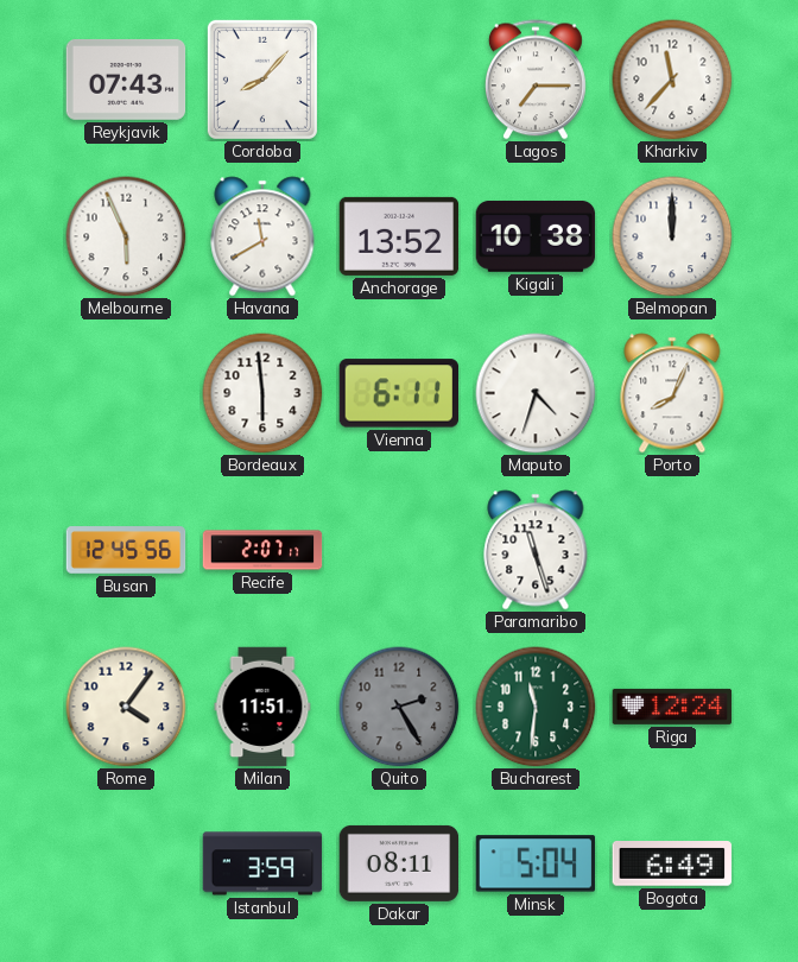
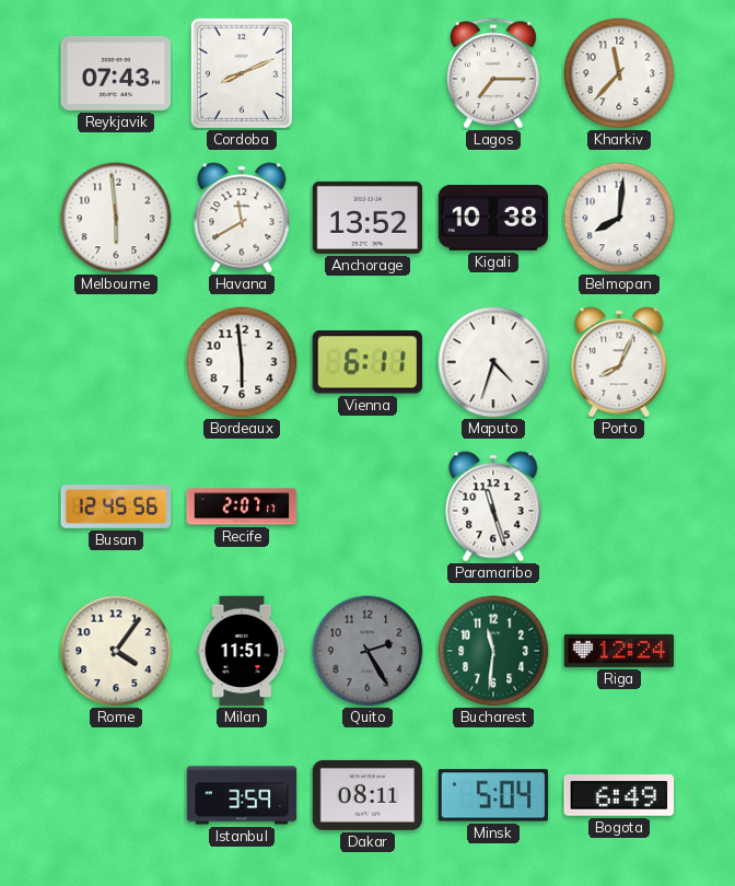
Cordoba: 8:07 -> 8:11
Melbourne: 5:56 -> 5:59
Belmopan: 12:00 -> 8:01
